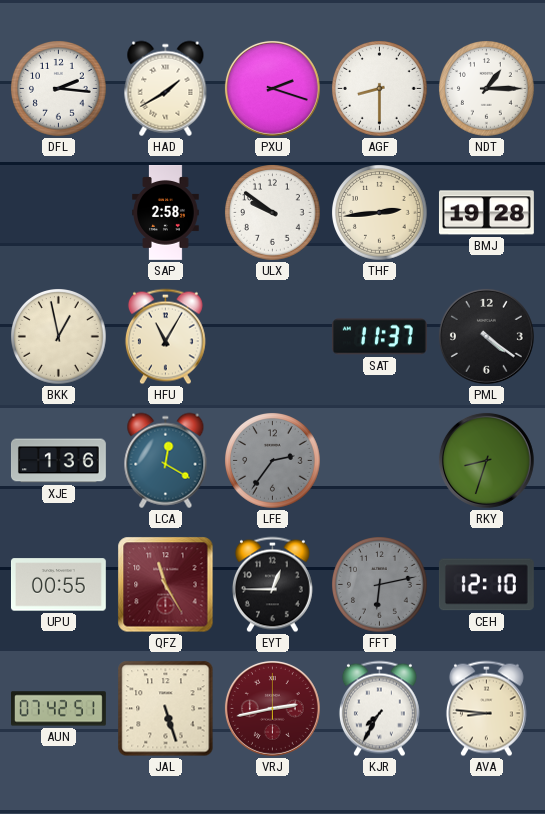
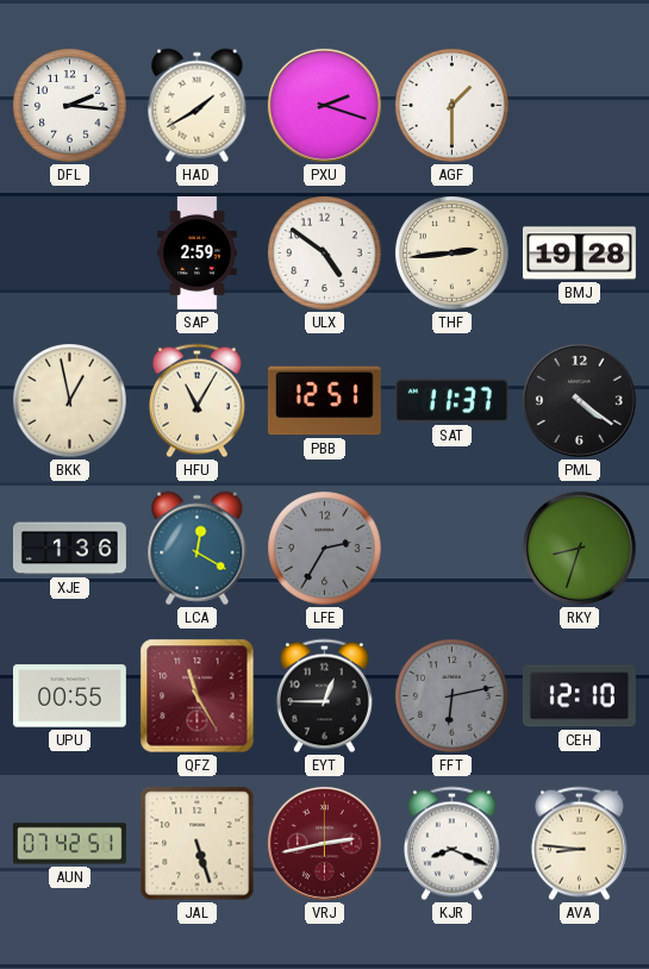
AGF: 8:30 -> 1:30
NDT: 1:15 -> none
SAP: 2:58 -> 2:59
ULX: 9:51 -> 4:51
PBB: none -> 12:51
LFE: 2:36 -> 2:35
KJR: 7:35 -> 8:19
